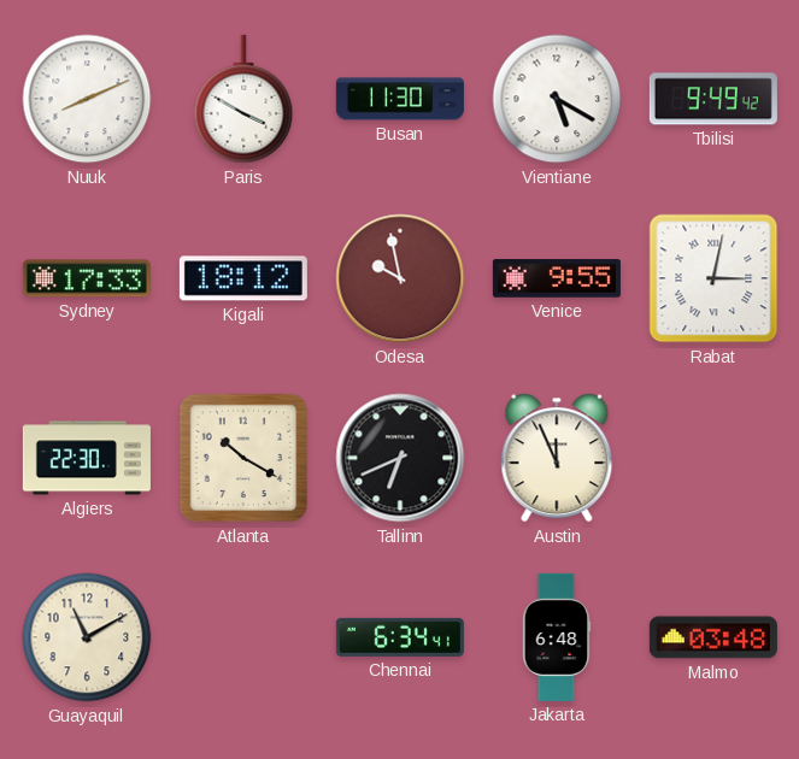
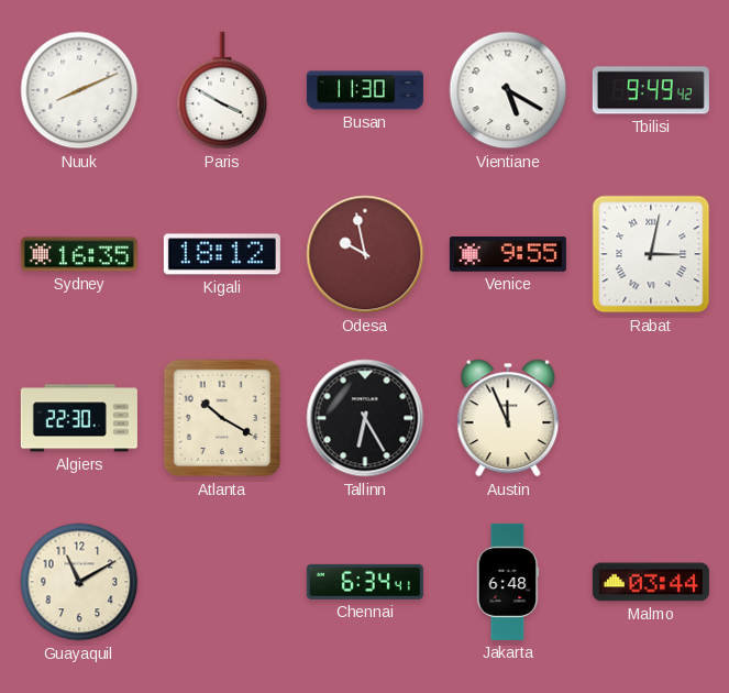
Sydney: 17:33 -> 16:35
Tallinn: 6:41 -> 6:25
Malmo: 03:48 -> 03:44
